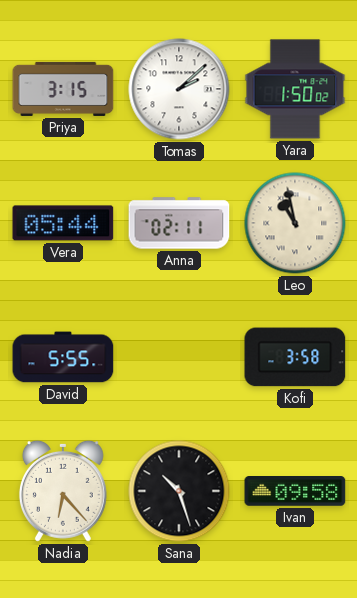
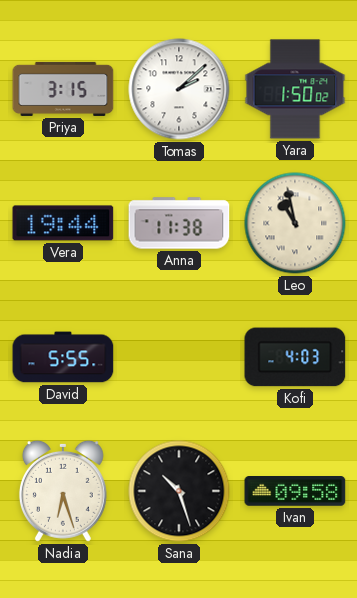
Vera: 05:44 -> 19:44
Anna: 02:11 -> 11:38
Kofi: 3:58 -> 4:03
Nadia: 6:23 -> 6:27
